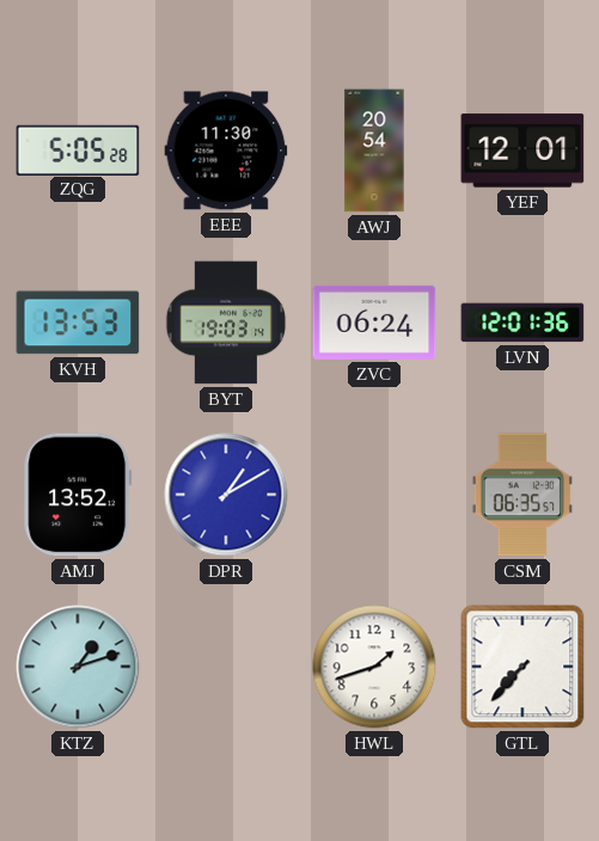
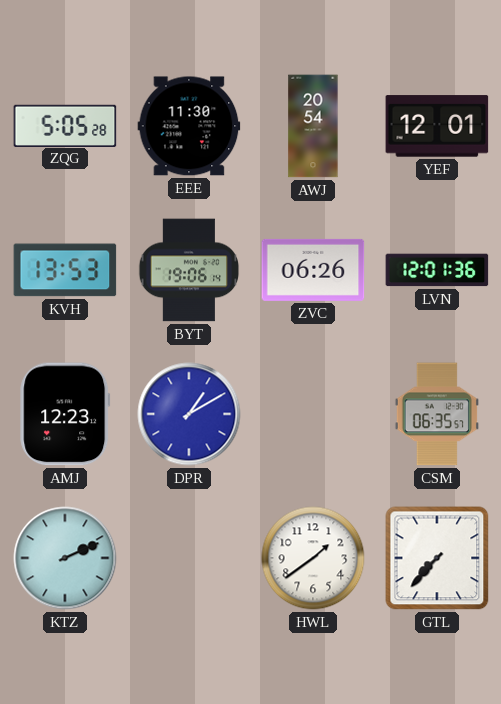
BYT: 19:03 -> 19:06
ZVC: 06:24 -> 06:26
AMJ: 13:52 -> 12:23
KTZ: 1:12 -> 2:11
HWL: 1:42 -> 1:39
